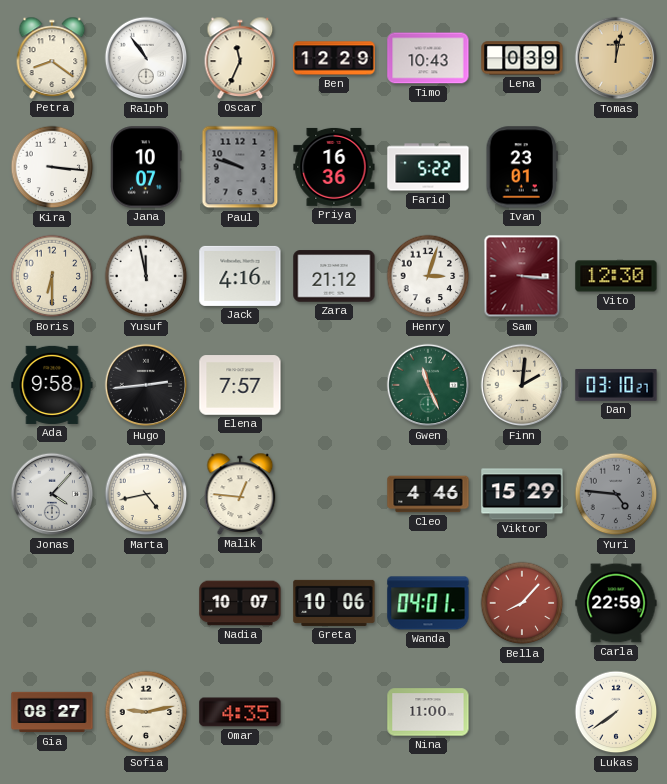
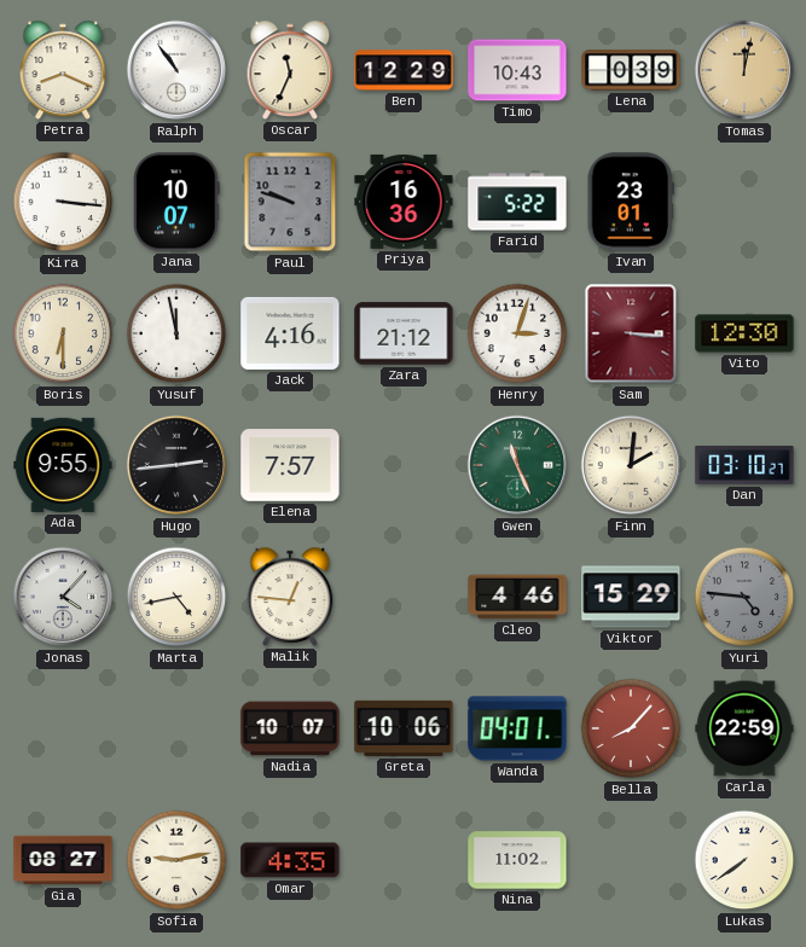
Petra: 8:21 -> 8:19
Ada: 9:58 -> 9:55
Nina: 11:00 -> 11:02
